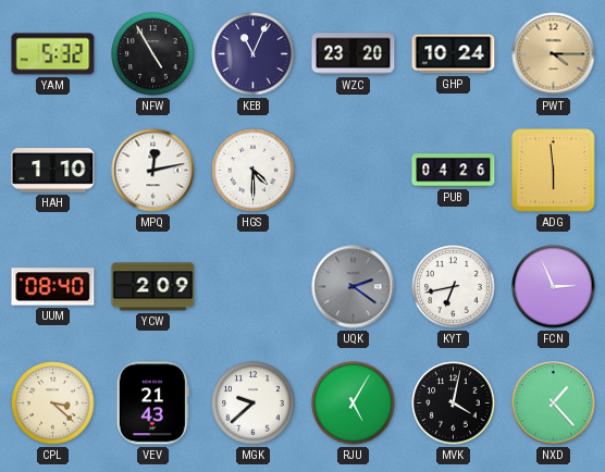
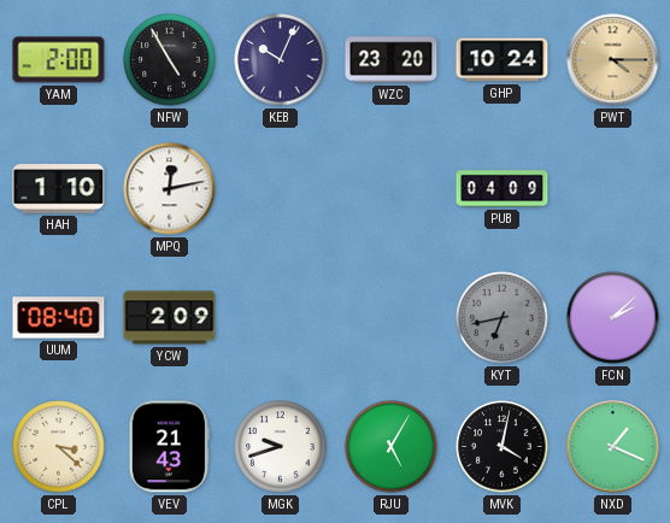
YAM: 5:32 -> 2:00
KEB: 11:04 -> 10:04
HGS: 4:30 -> none
PUB: 04:26 -> 04:09
ADG: 5:59 -> none
UQK: 2:21 -> none
KYT dial: white -> grey
FCN: 2:56 -> 2:08
MGK: 9:38 -> 9:42
NXD: 1:23 -> 1:19
